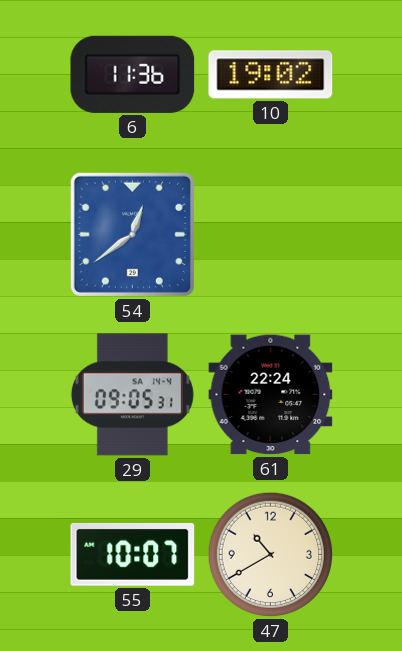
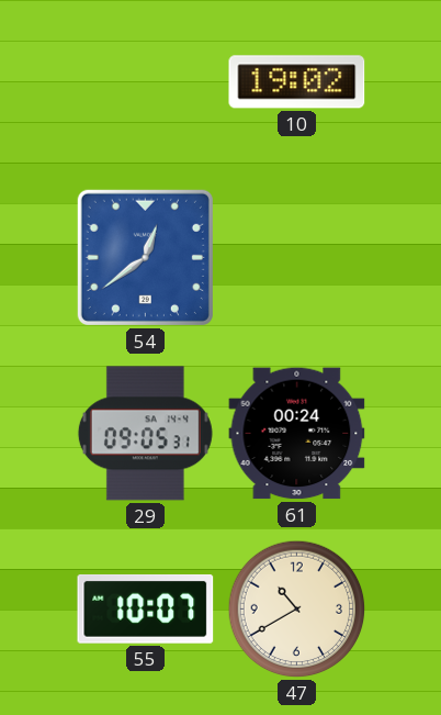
6: 11:36 -> none
61: 22:24 -> 00:24
